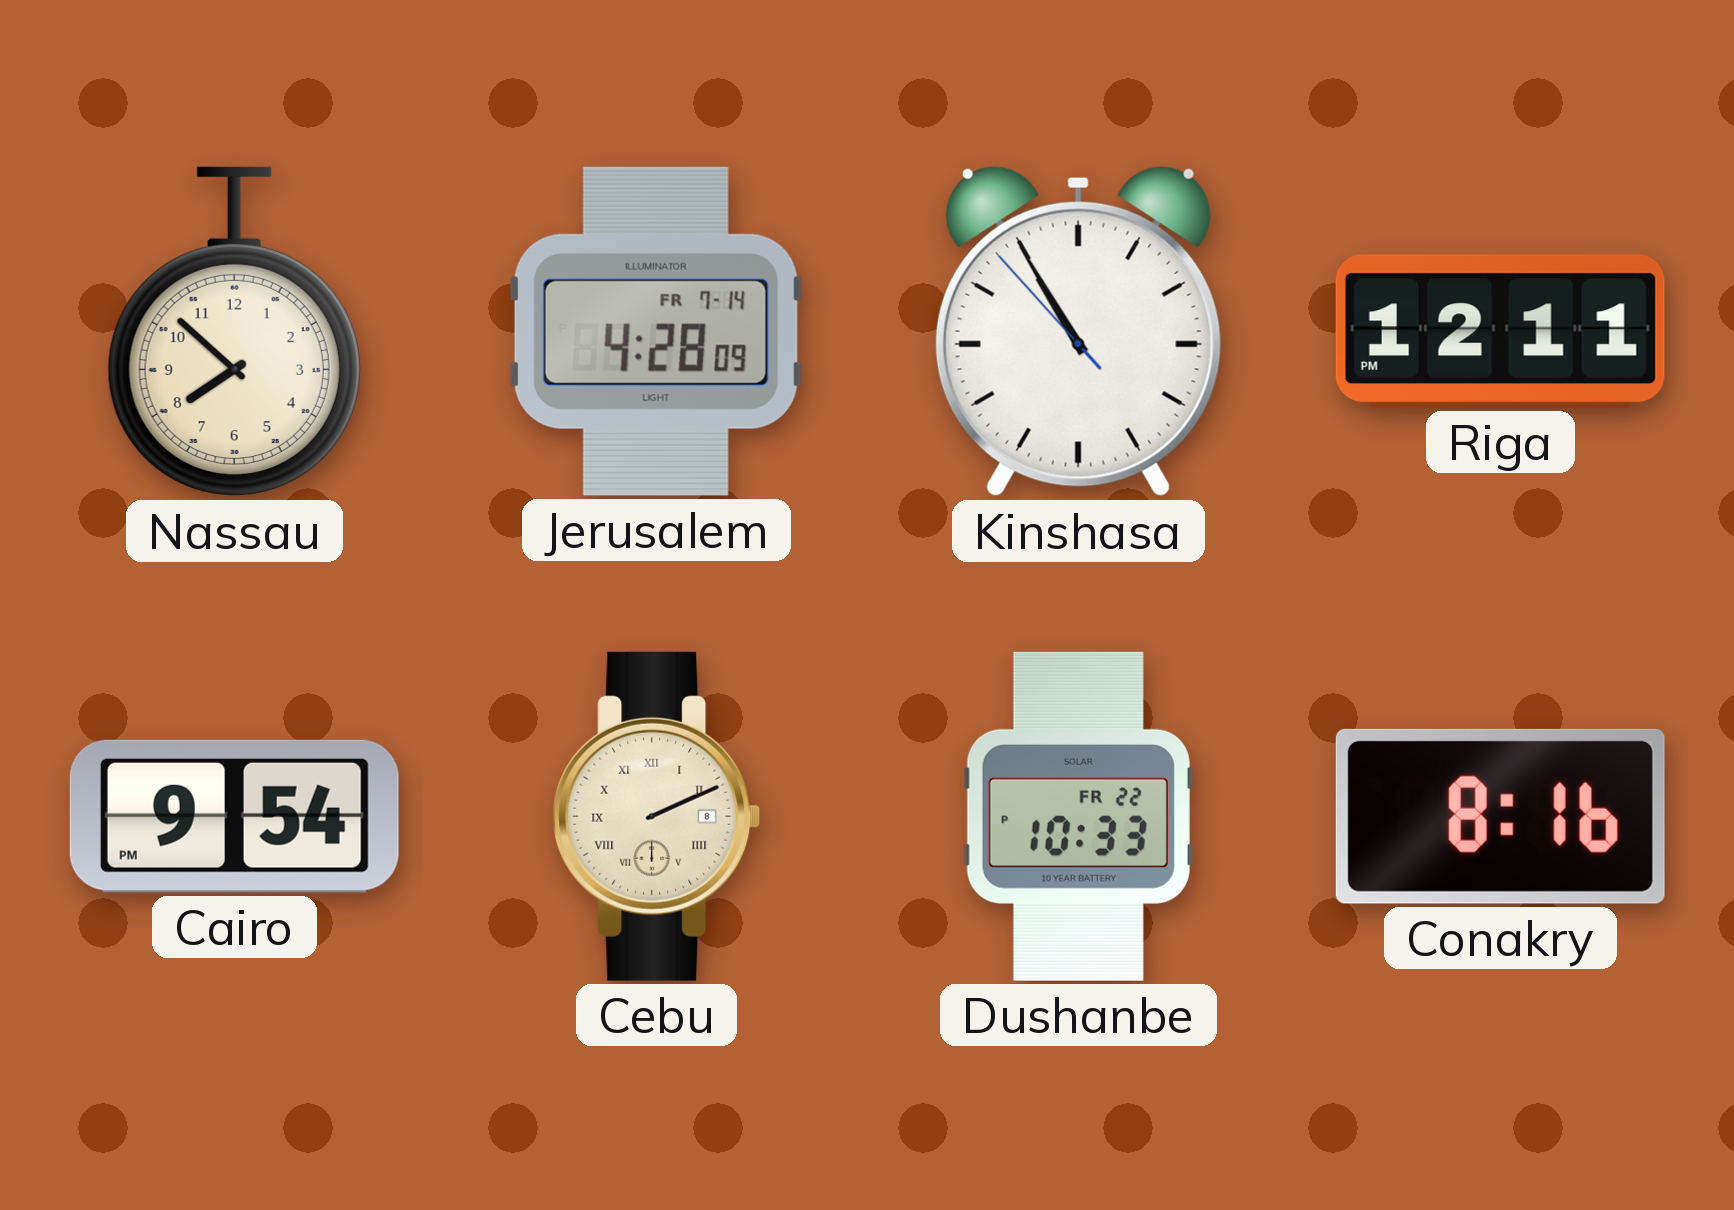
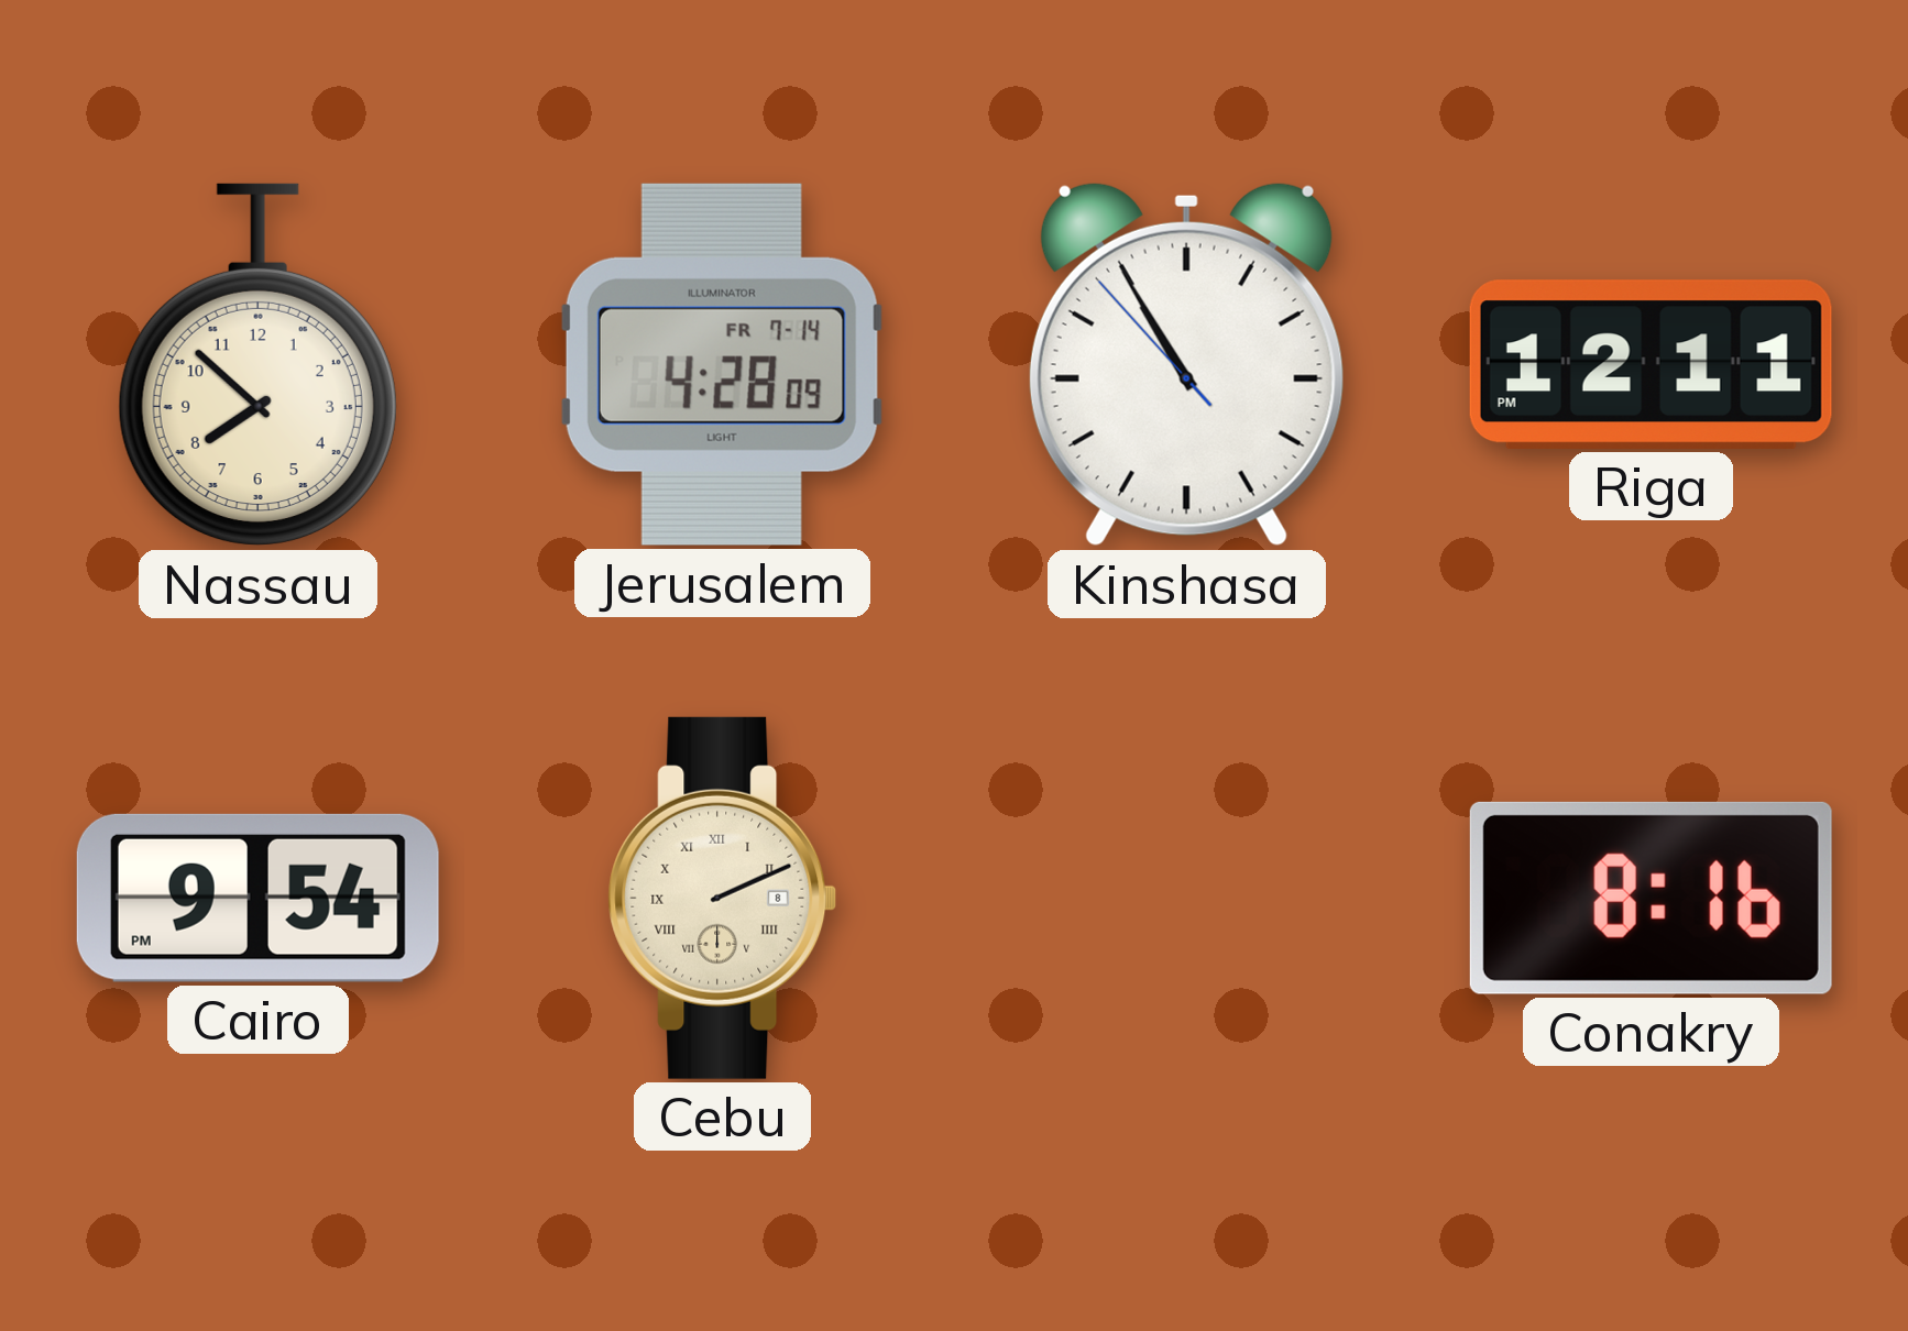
Dushanbe: 10:33 -> none
